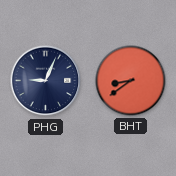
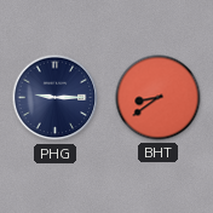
PHG: 9:04 -> 9:15
